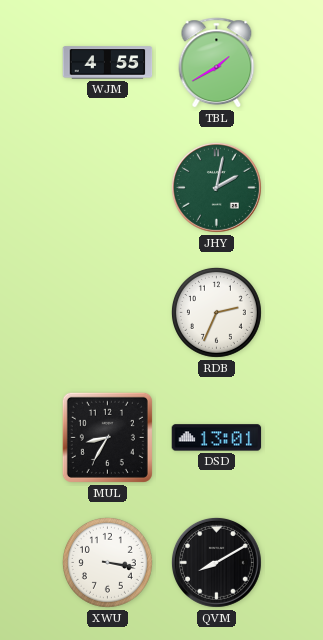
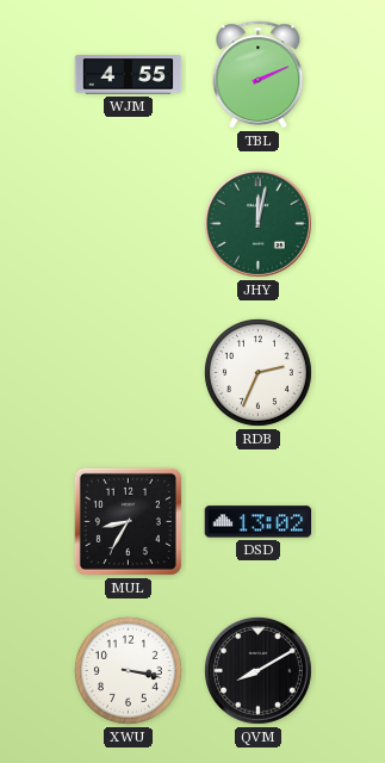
TBL: 1:40 -> 2:11
JHY: 2:02 -> 12:02
DSD: 13:01 -> 13:02
